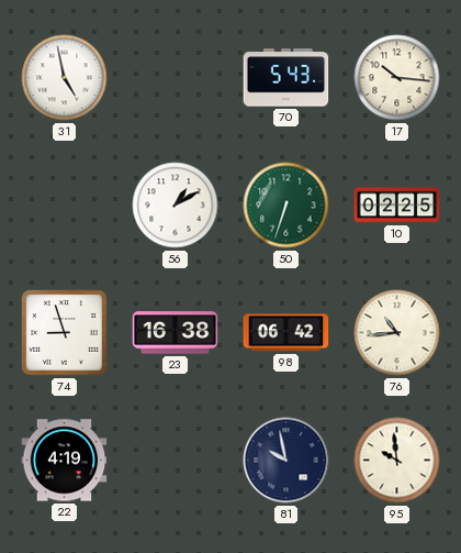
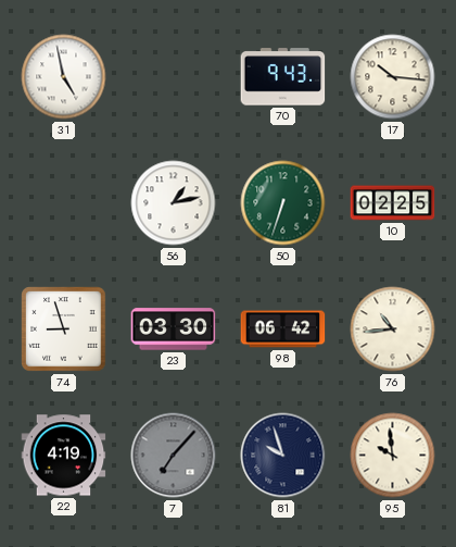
70: 5:43 -> 9:43
56: 1:10 -> 1:13
23: 16:38 -> 03:30
7: none -> 7:07
81: 9:58 -> 9:57
